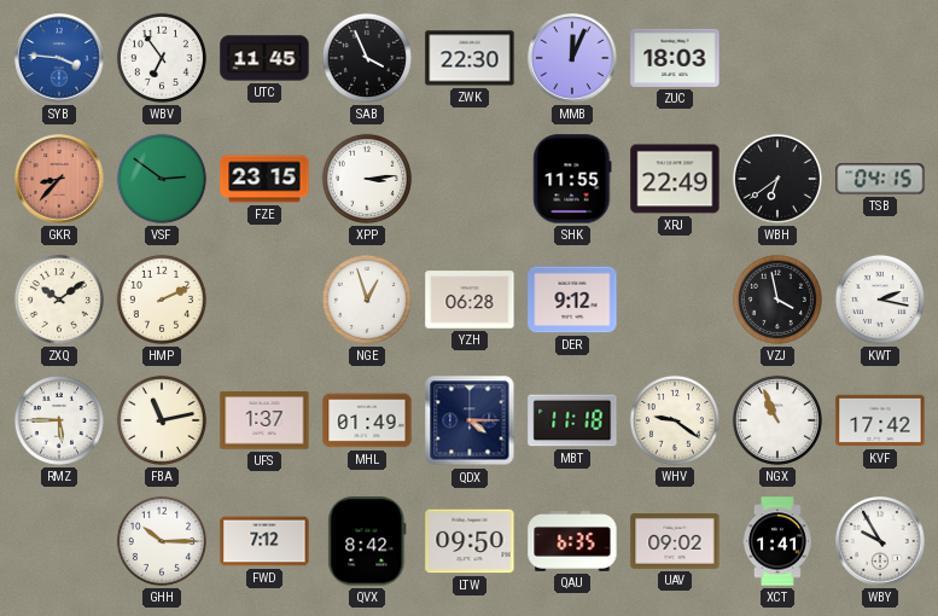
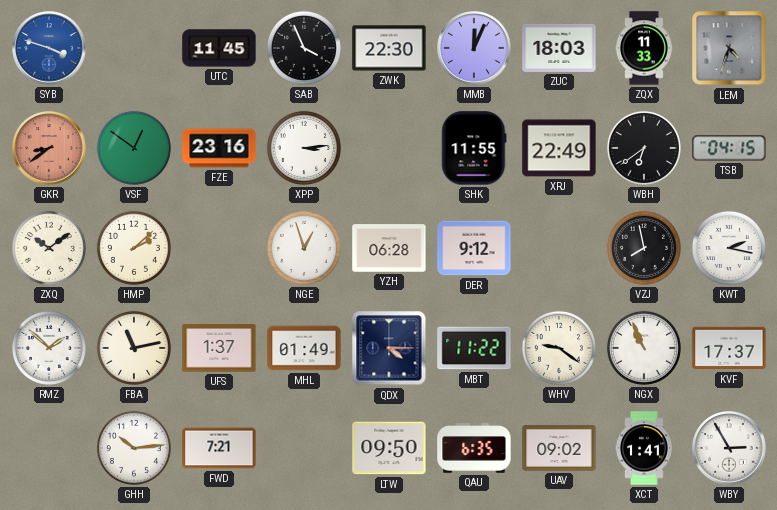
SYB: 3:46 -> 3:48
WBV: 6:54 -> none
ZQX: none -> 11:33
LEM: none -> 4:33
GKR: 8:37 -> 8:39
VSF: 2:51 -> 12:51
FZE: 23:15 -> 23:16
HMP: 2:11 -> 2:08
VZJ: 3:58 -> 7:58
RMZ: 5:45 -> 1:52
MBT: 11:18 -> 11:22
KVF: 17:42 -> 17:37
GHH: 10:15 -> 10:14
FWD: 7:12 -> 7:21
QVX: 8:42 -> none
WBY: 9:55 -> 2:55
